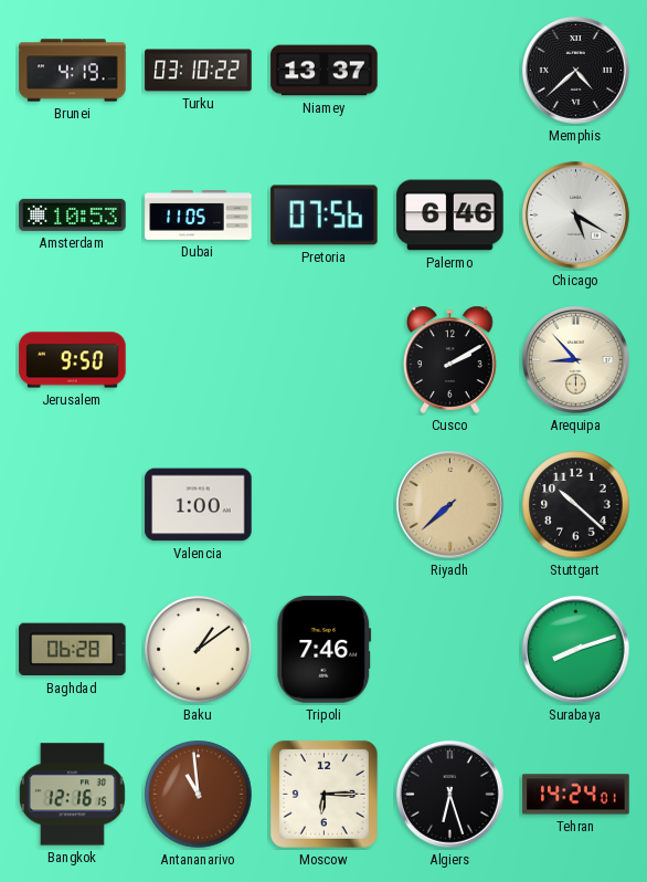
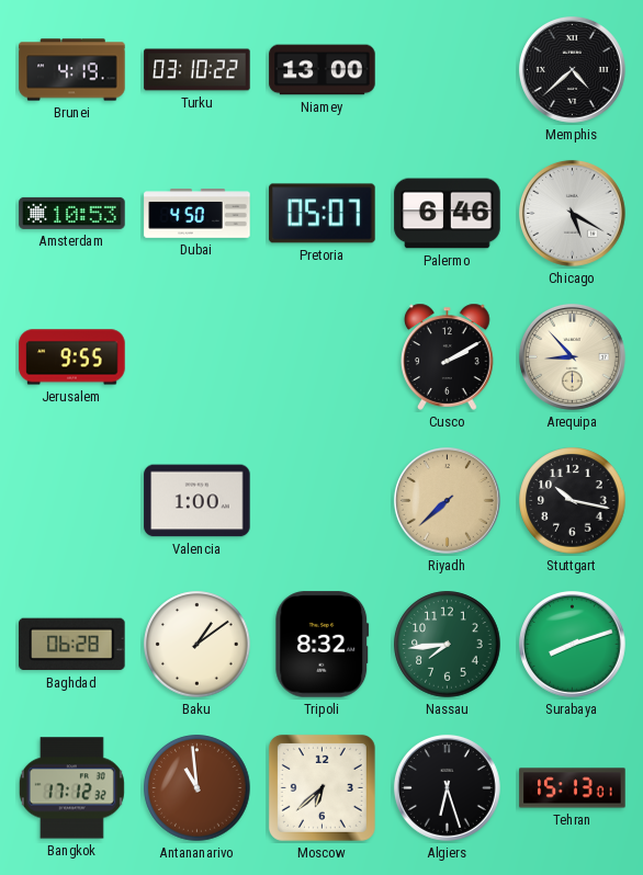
Niamey: 13:37 -> 13:00
Dubai: 11:05 -> 4:50
Pretoria: 07:56 -> 05:07
Jerusalem: 9:50 -> 9:55
Stuttgart: 10:22 -> 10:17
Tripoli: 7:46 -> 8:32
Nassau: none -> 7:44
Bangkok: 12:16 -> 17:12
Moscow: 6:15 -> 6:38
Tehran: 14:24 -> 15:13
